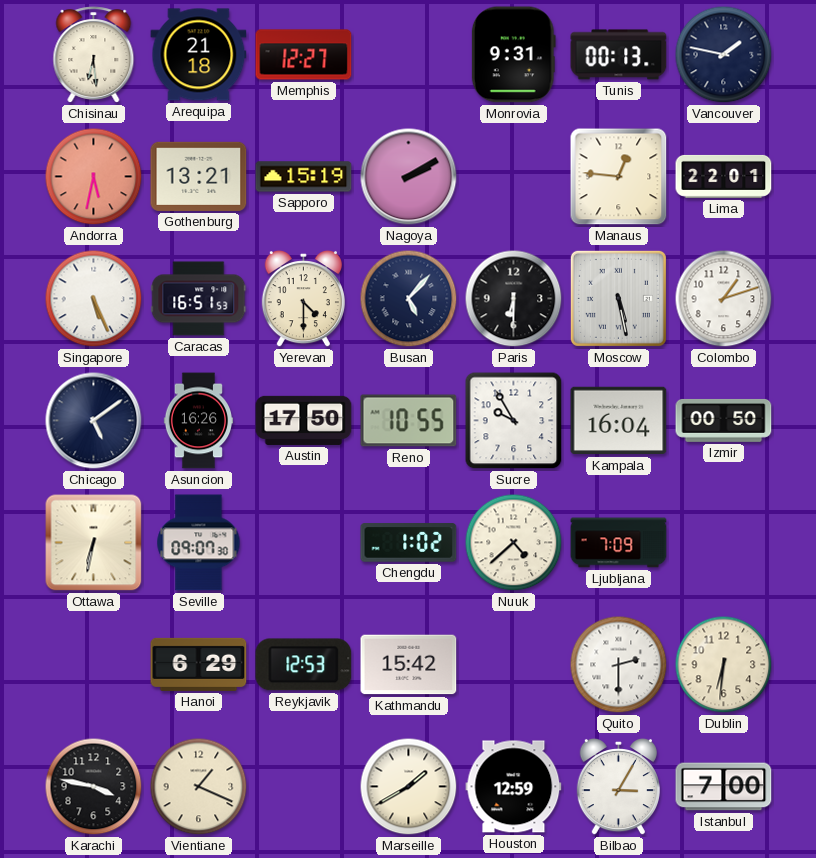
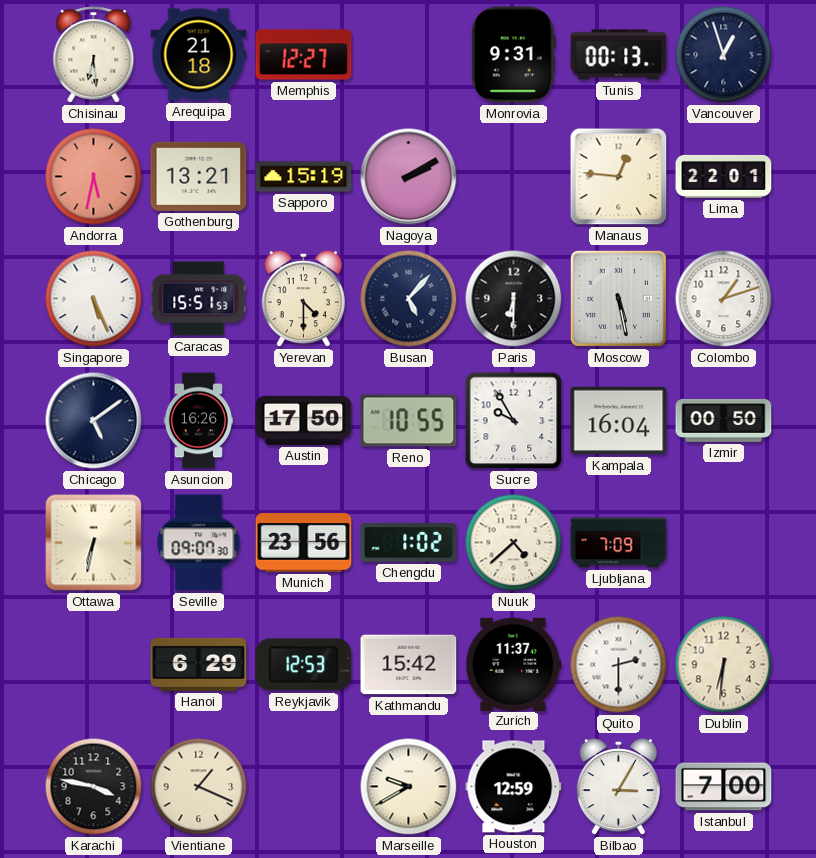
Vancouver: 1:47 -> 12:57
Caracas: 16:51 -> 15:51
Munich: none -> 23:56
Zurich: none -> 11:37
Marseille: 1:40 -> 9:40
